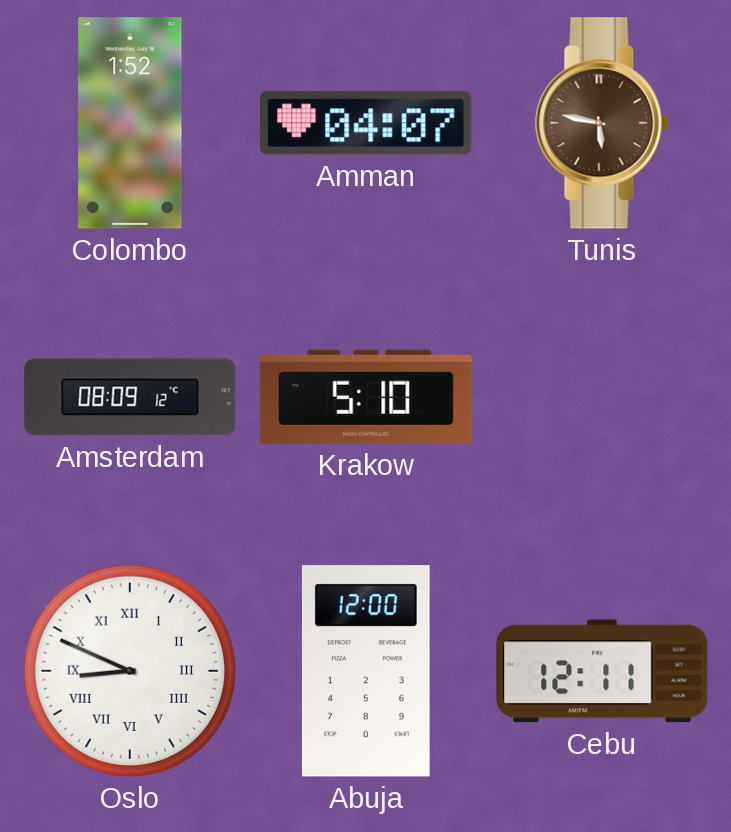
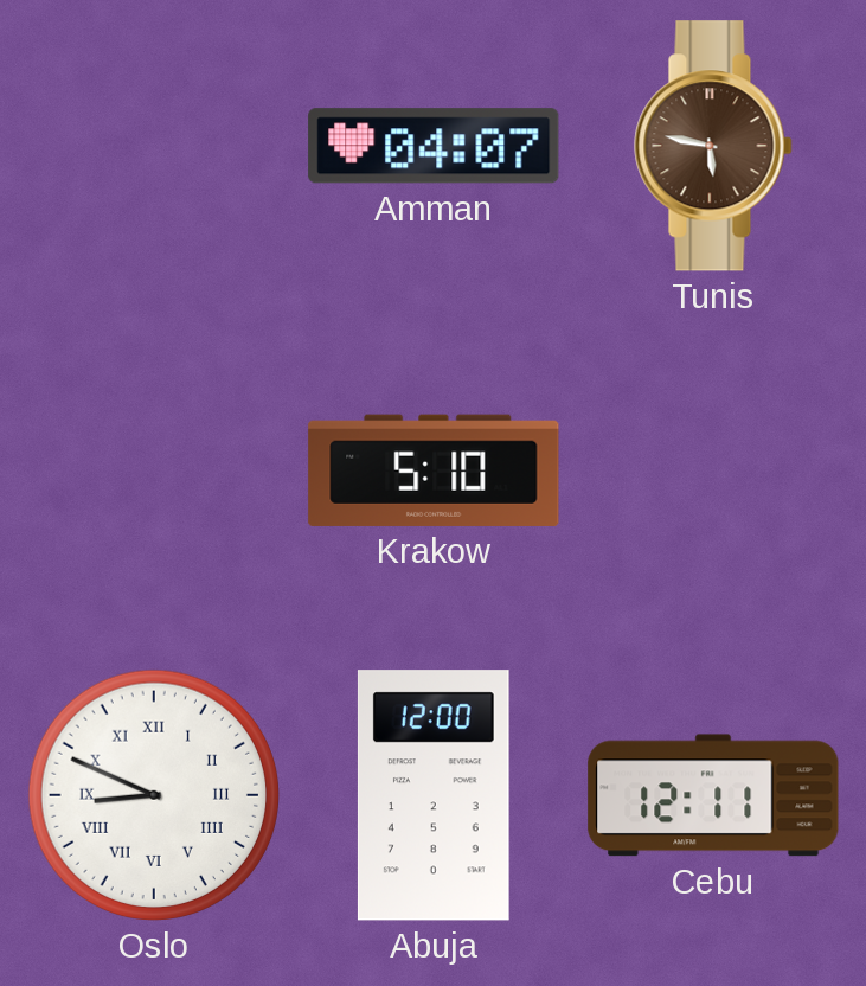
Colombo: 1:52 -> none
Amsterdam: 08:09 -> none
